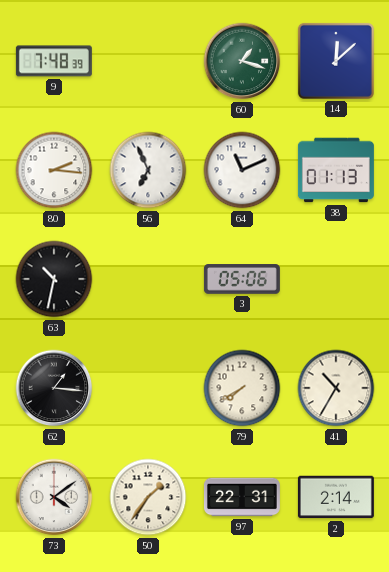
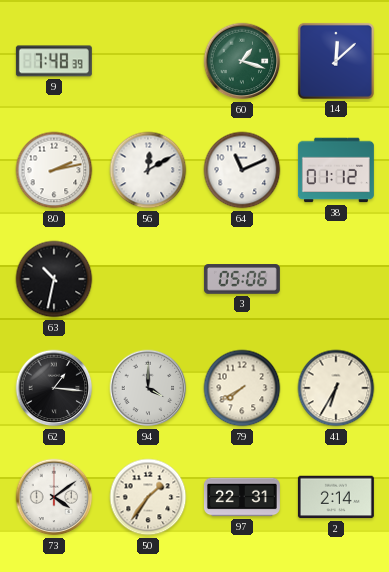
80: 2:16 -> 2:13
56: 6:56 -> 12:10
38: 01:13 -> 01:12
94: none -> 4:00
41: 10:35 -> 6:35
